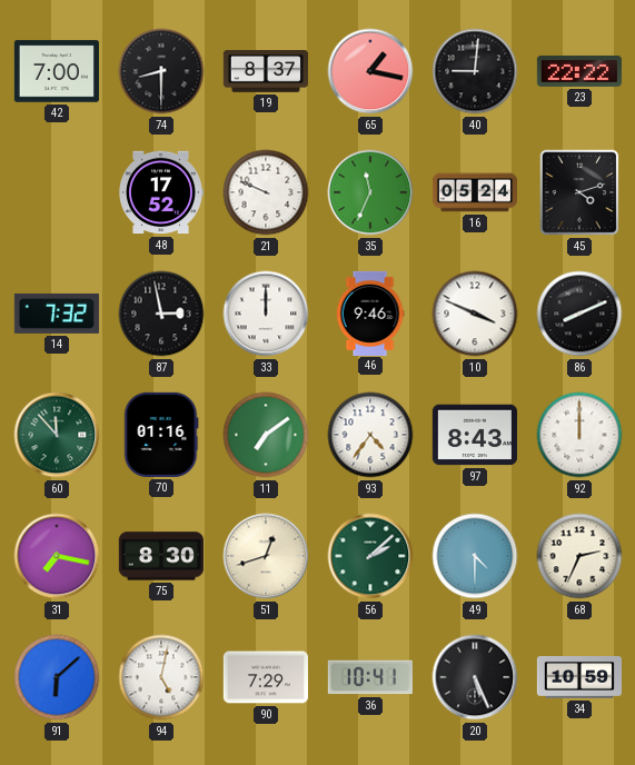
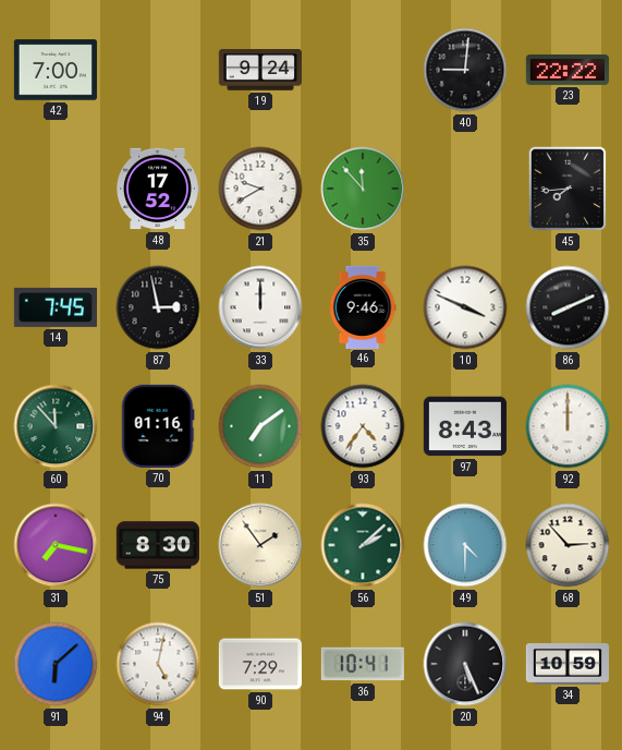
74: 8:30 -> none
19: 8:37 -> 9:24
65: 1:17 -> none
21: 9:49 -> 9:40
35: 11:34 -> 11:53
16: 05:24 -> none
45: 4:12 -> 7:44
14: 7:32 -> 7:45
51: 12:42 -> 1:54
68: 2:34 -> 2:53
